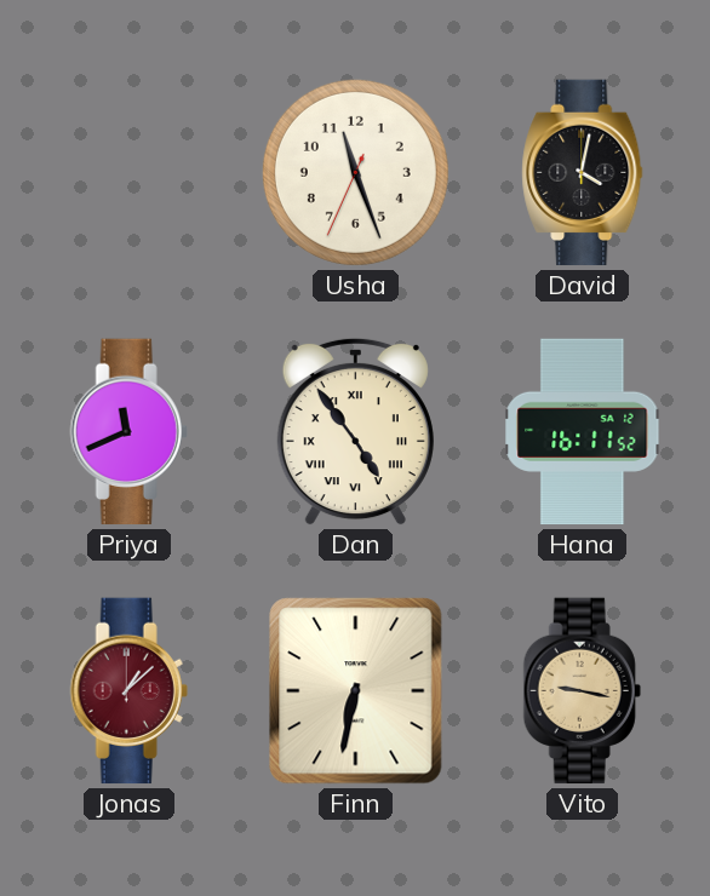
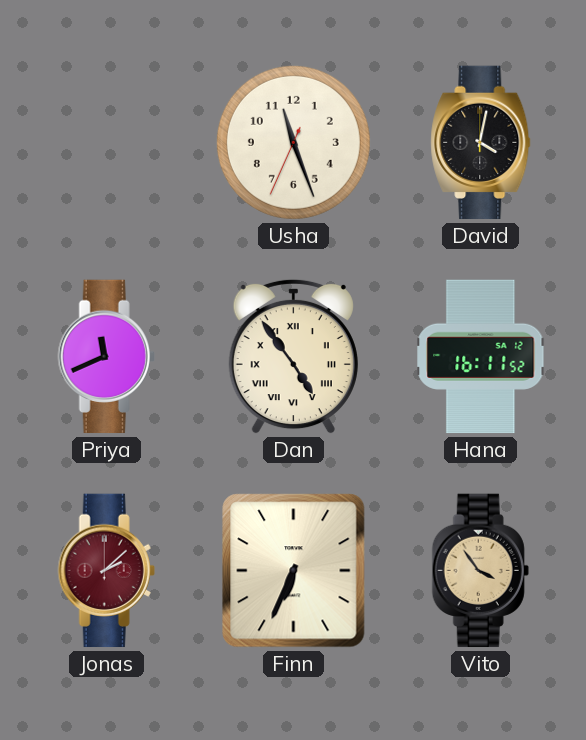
Jonas: 1:08 -> 2:08
Finn: 6:32 -> 6:34
Vito: 9:17 -> 3:54
